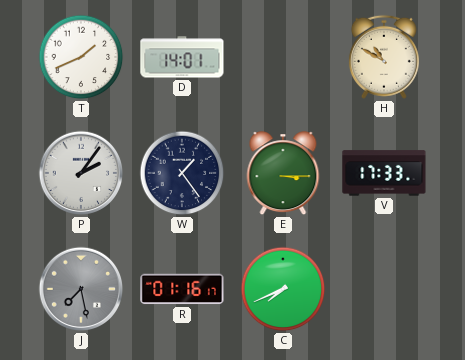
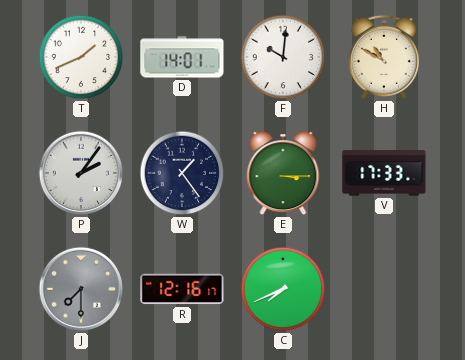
F: none -> 10:01
J: 7:28 -> 7:30
R: 01:16 -> 12:16
